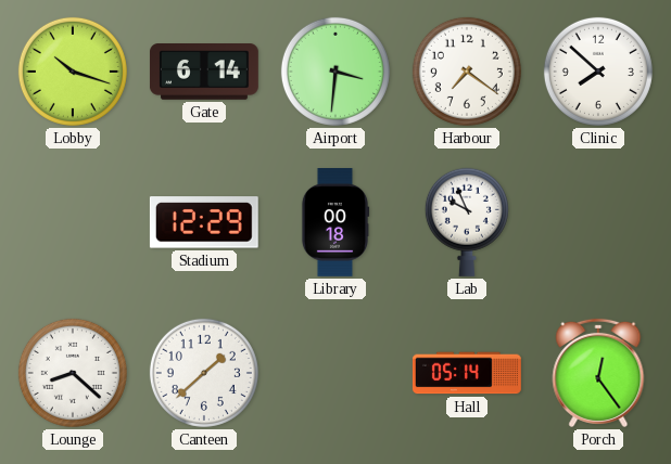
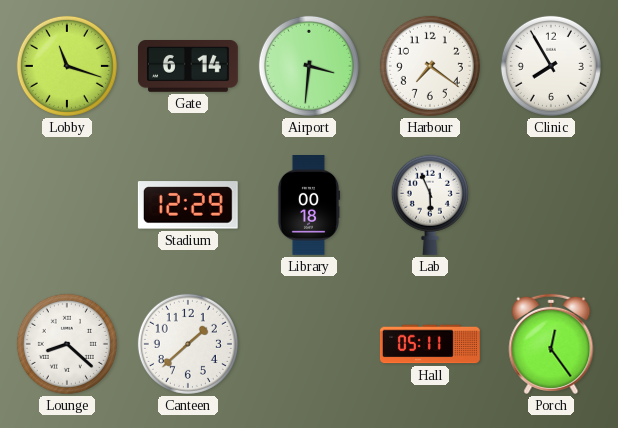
Lobby: 10:18 -> 11:18
Clinic: 7:52 -> 7:55
Lab: 9:56 -> 5:56
Hall: 05:14 -> 05:11
